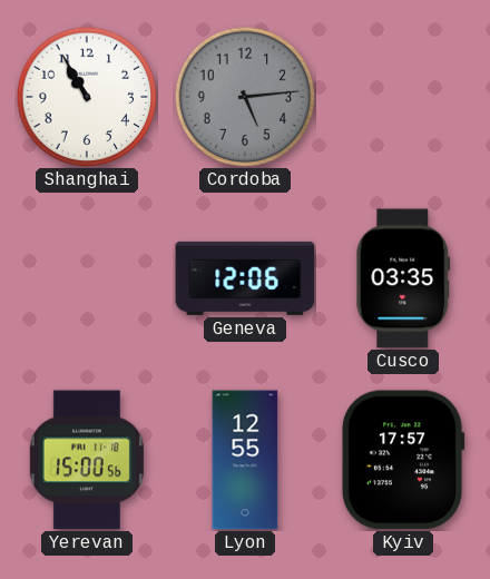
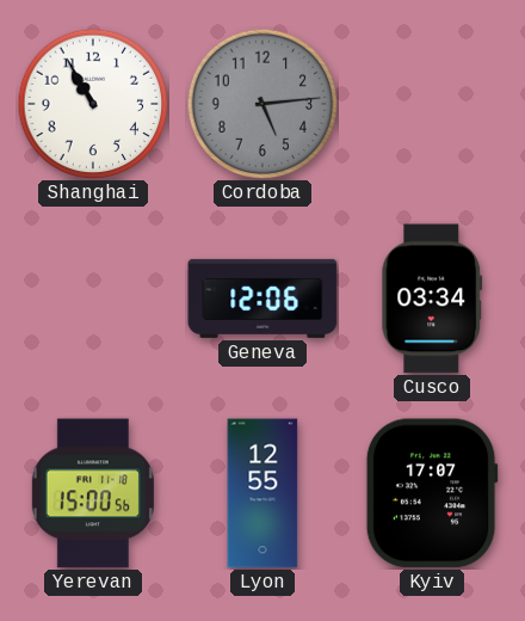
Cusco: 03:35 -> 03:34
Kyiv: 17:57 -> 17:07
